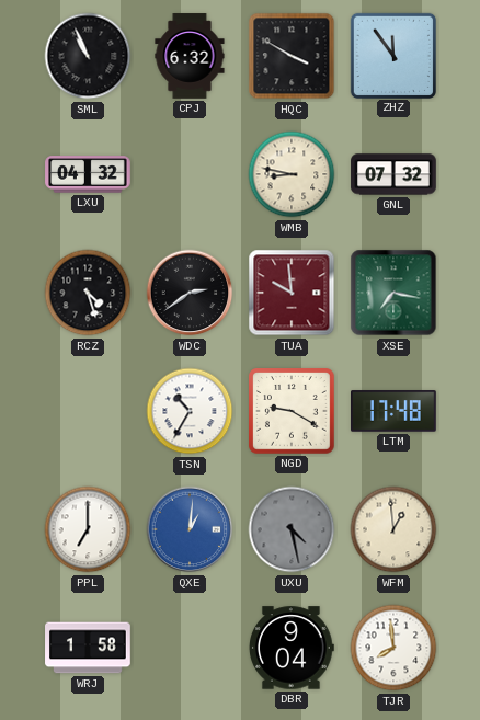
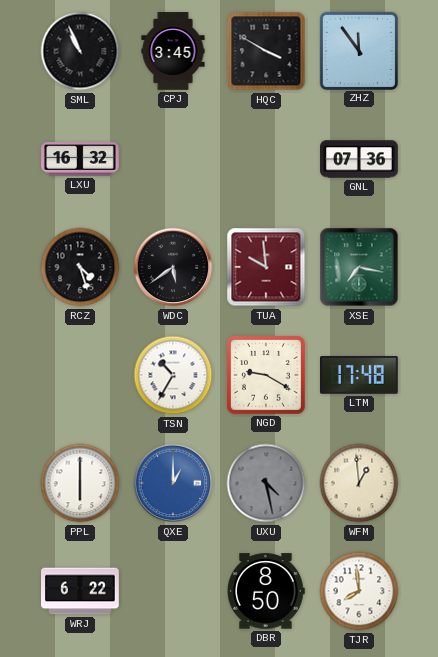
CPJ: 6:32 -> 3:45
LXU: 04:32 -> 16:32
WMB: 8:47 -> none
GNL: 07:32 -> 07:36
WDC: 2:39 -> 5:39
PPL: 7:00 -> 6:00
QXE: 1:01 -> 1:00
WRJ: 1:58 -> 6:22
DBR: 9:04 -> 8:50
